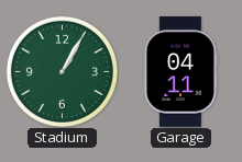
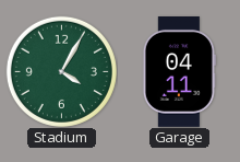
Stadium: 1:05 -> 4:05
